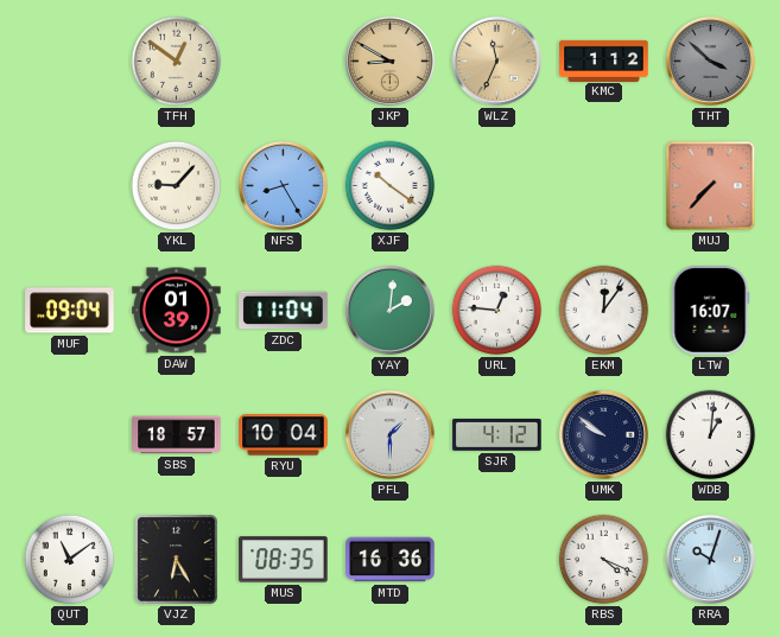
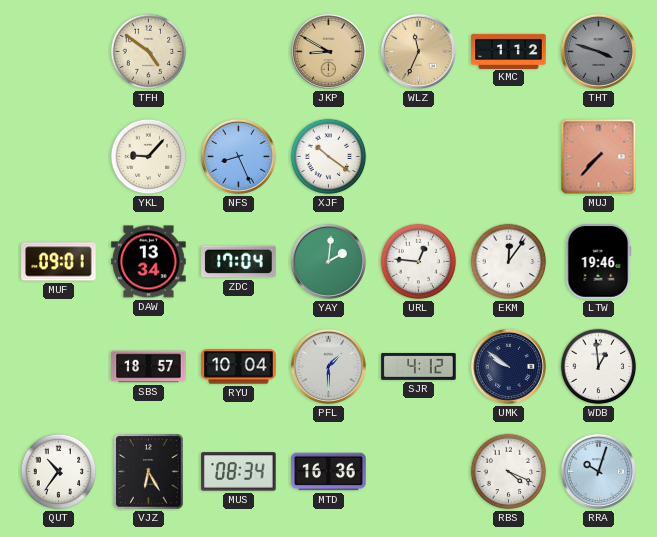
TFH: 12:51 -> 4:51
THT: 3:52 -> 3:48
NFS: 8:25 -> 8:26
MUF: 09:04 -> 09:01
DAW: 01:39 -> 13:34
ZDC: 11:04 -> 17:04
LTW: 16:07 -> 19:46
WDB: 1:01 -> 12:59
QUT: 11:09 -> 10:36
MUS: 08:35 -> 08:34
